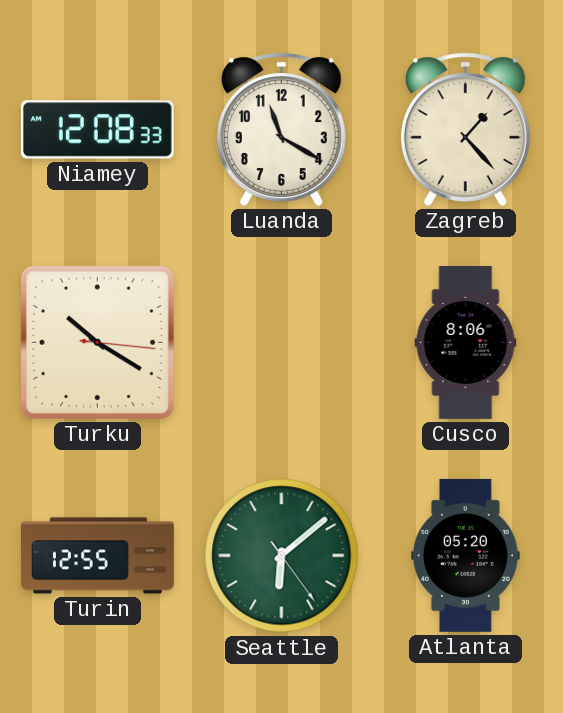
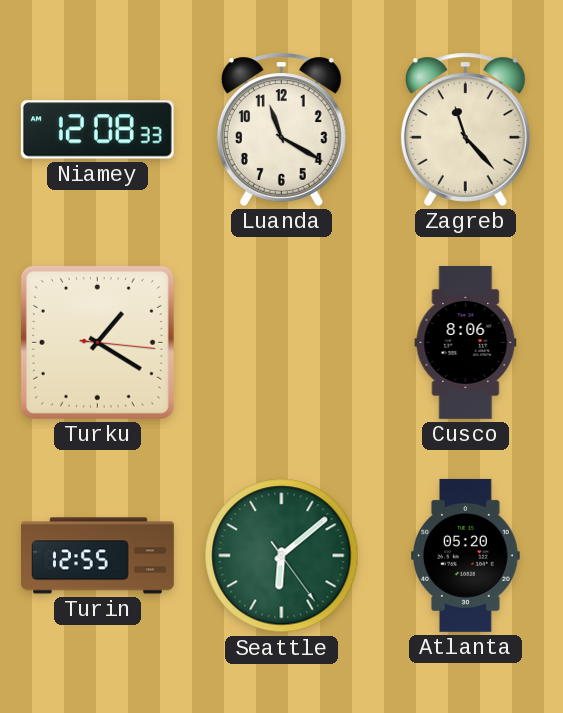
Zagreb: 1:23 -> 11:23
Turku: 10:20 -> 1:20
